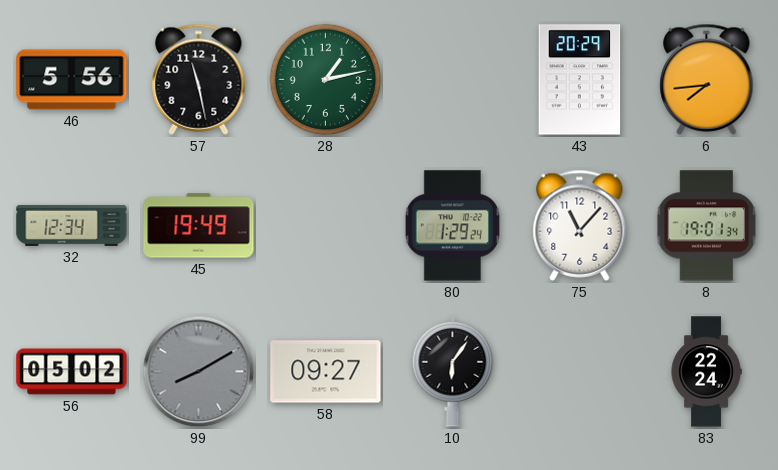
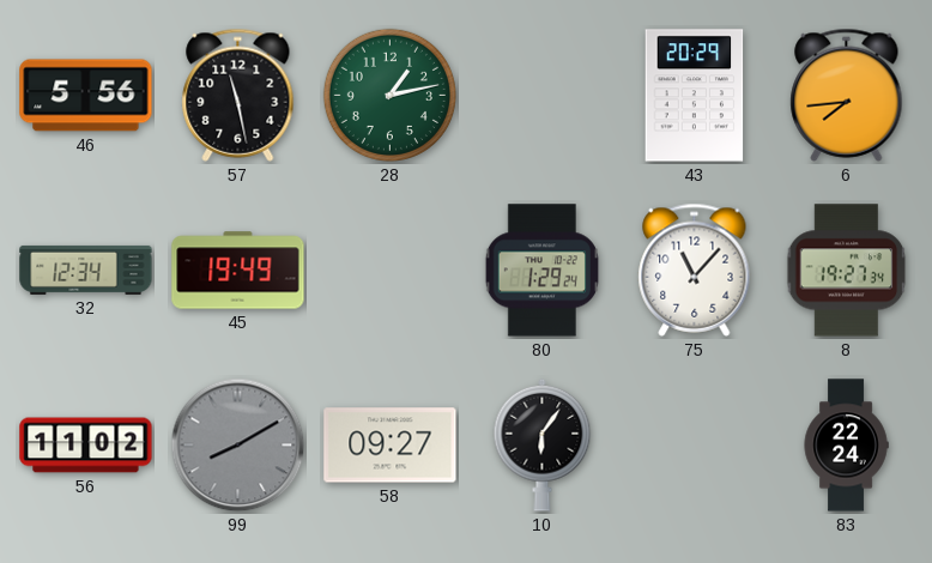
8: 19:01 -> 19:27
56: 05:02 -> 11:02
